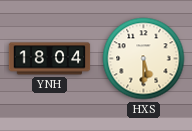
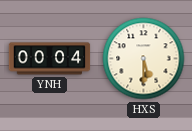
YNH: 18:04 -> 00:04
